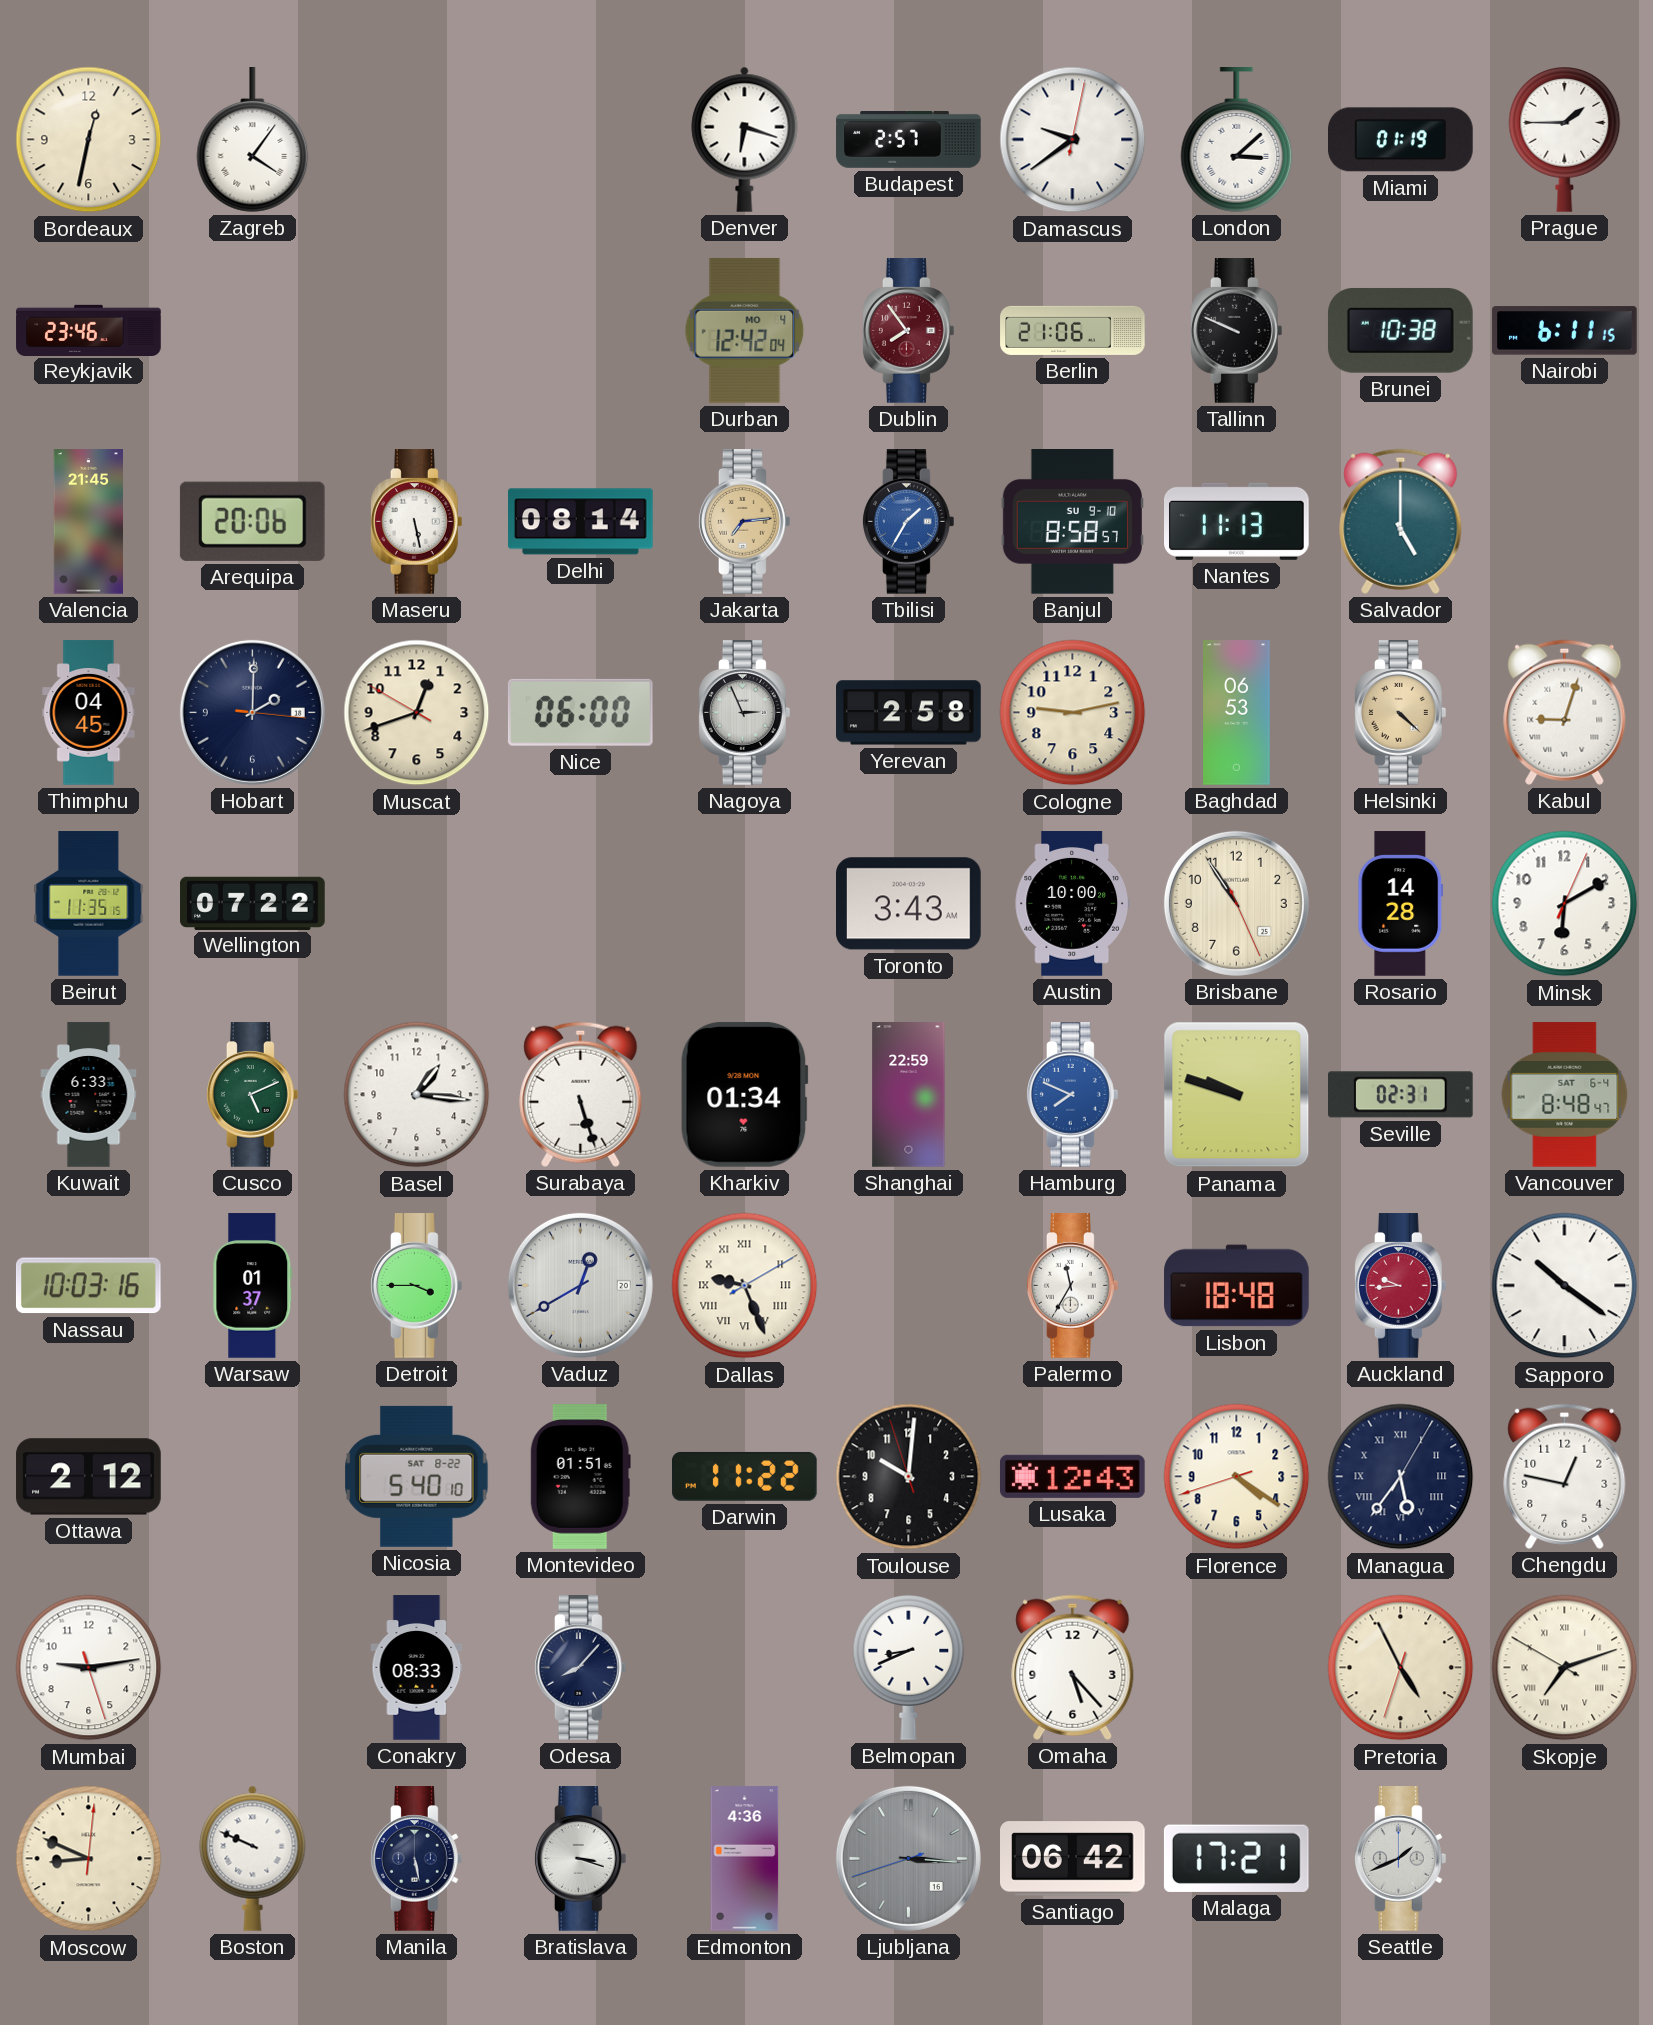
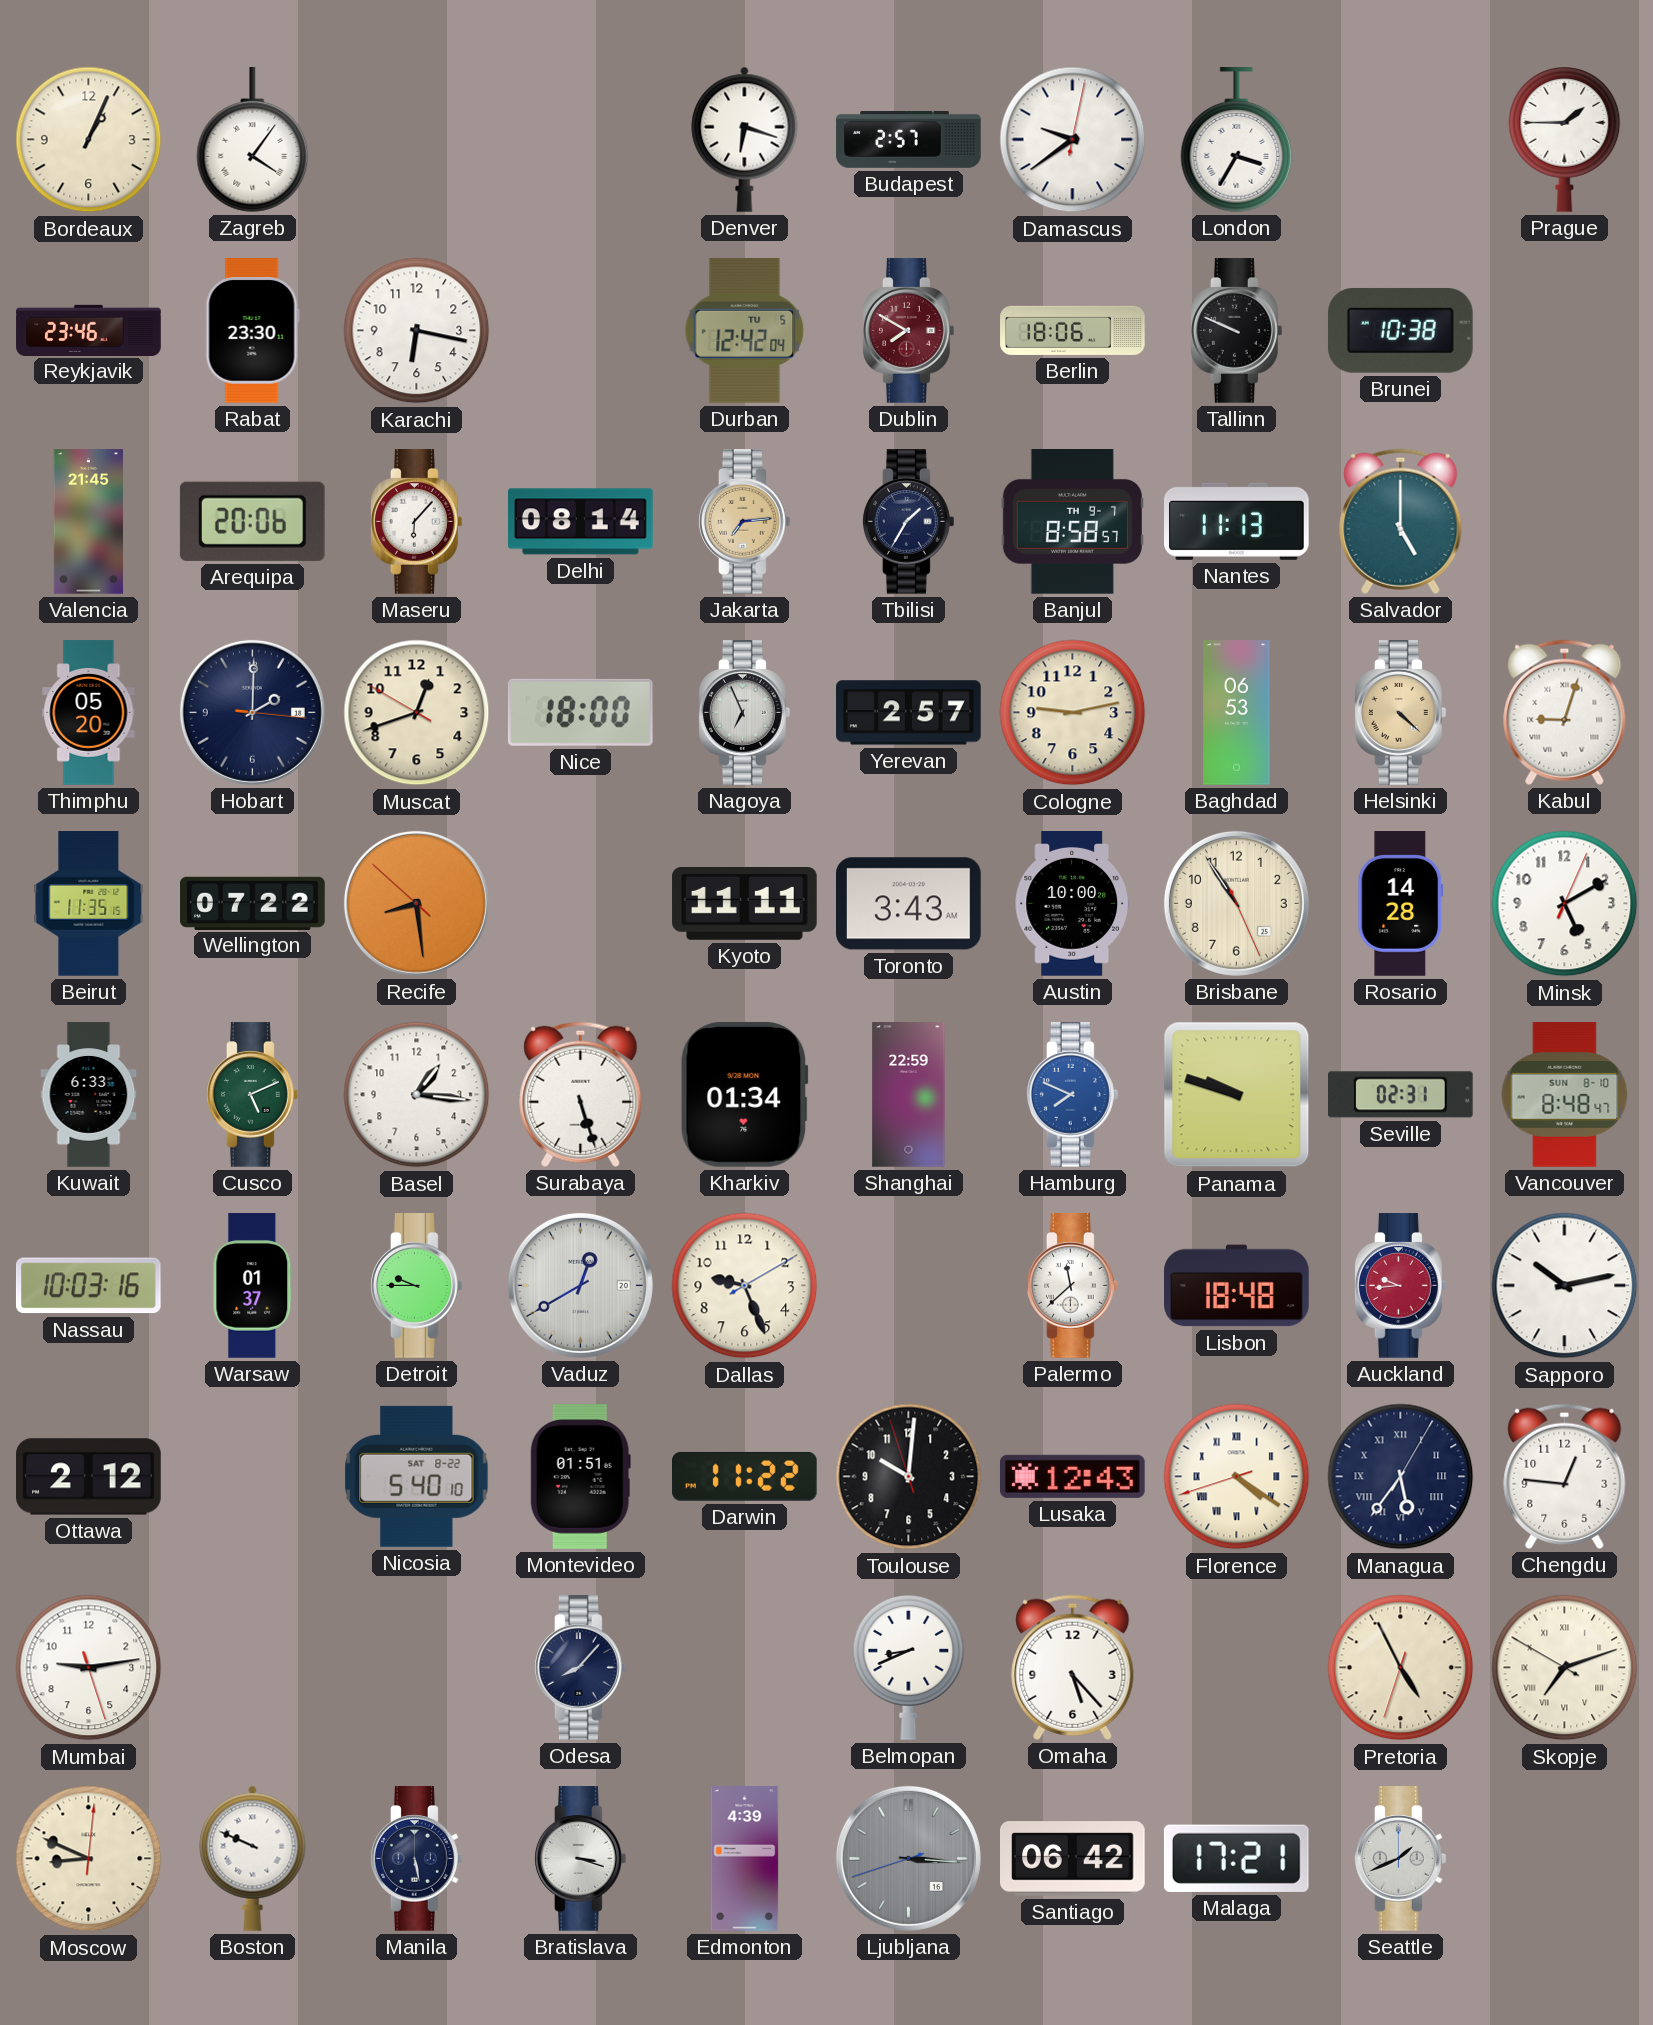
Bordeaux: 12:32 -> 1:04
London: 3:08 -> 3:35
Miami: 01:19 -> none
Rabat: none -> 23:30
Karachi: none -> 6:17
Durban date: MO 4 -> TU 5
Dublin: 7:54 -> 7:50
Berlin: 21:06 -> 18:06
Nairobi: 6:11 -> none
Maseru: 5:28 -> 6:07
Tbilisi dial: blue -> navy
Banjul date: SU 9-10 -> TH 9-7
Thimphu: 04:45 -> 05:20
Nice: 06:00 -> 18:00
Nagoya: 2:56 -> 6:56
Yerevan: 2:58 -> 2:57
Recife: none -> 8:28
Kyoto: none -> 11:11
Minsk: 6:10 -> 5:10
Vancouver date: SAT 6-4 -> SUN 8-10
Detroit: 3:45 -> 9:45
Dallas numerals: Roman -> Arabic
Palermo: 11:35 -> 11:38
Sapporo: 10:21 -> 10:13
Florence numerals: Arabic -> Roman
Chengdu: 12:47 -> 12:46
Conakry: 08:33 -> none
Edmonton: 4:36 -> 4:39
